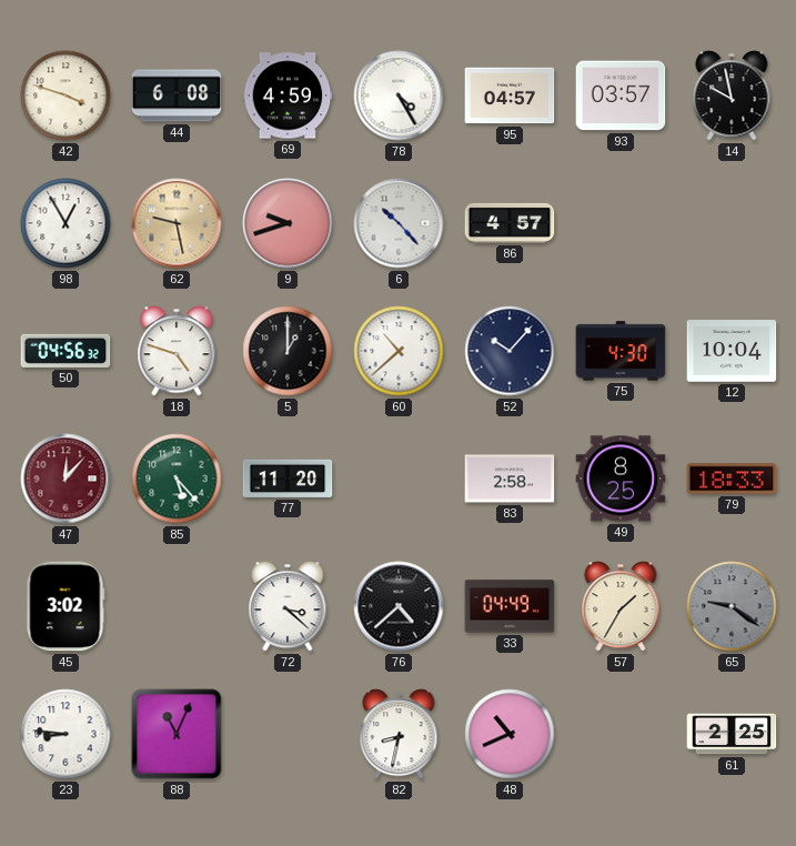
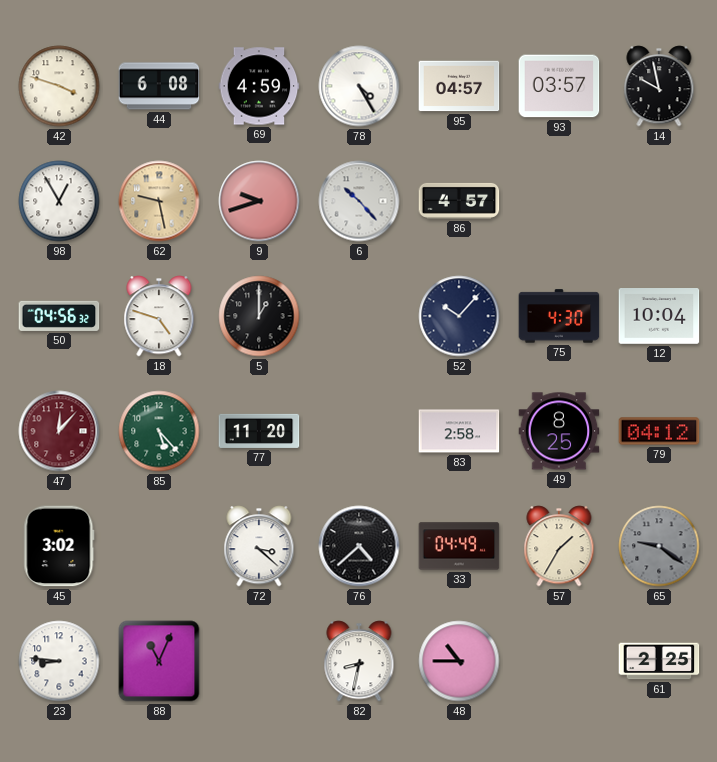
60: 10:38 -> none
79: 18:33 -> 04:12
48: 10:41 -> 10:45
